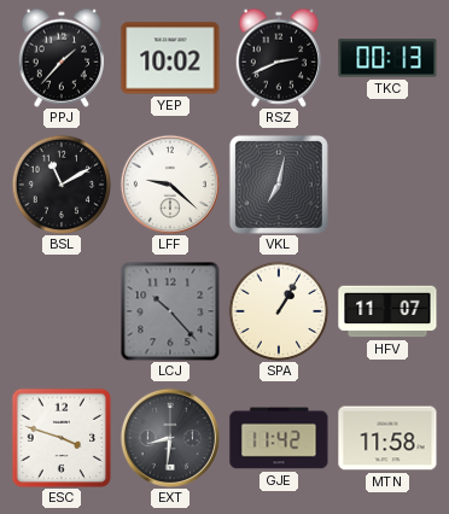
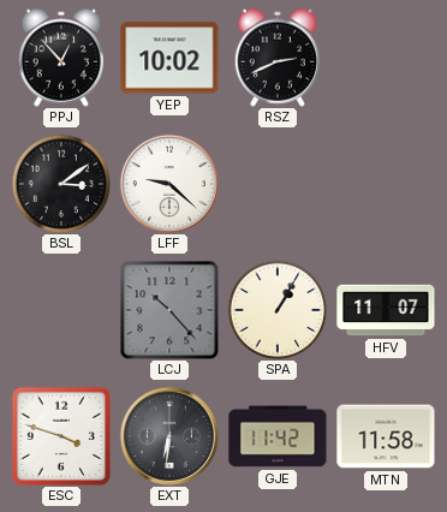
PPJ: 1:37 -> 12:53
TKC: 00:13 -> none
BSL: 11:10 -> 3:09
VKL: 7:02 -> none
EXT: 8:31 -> 6:31
